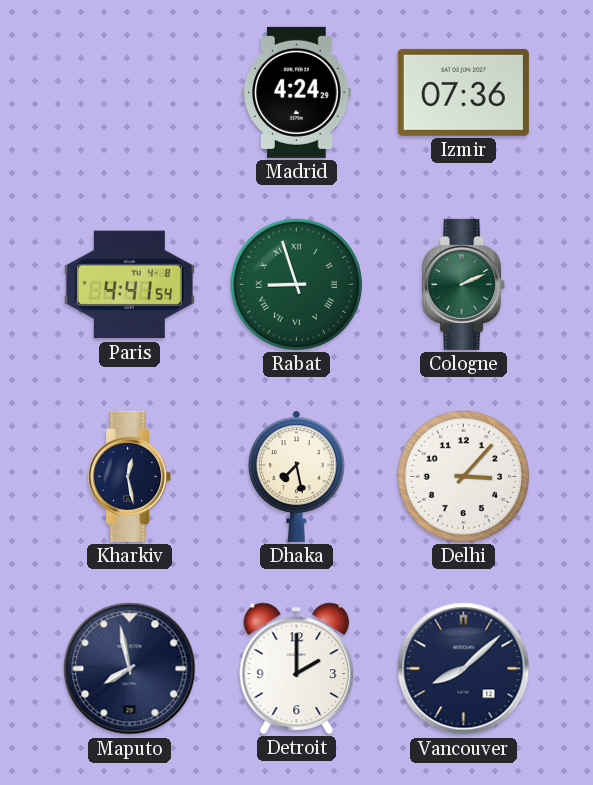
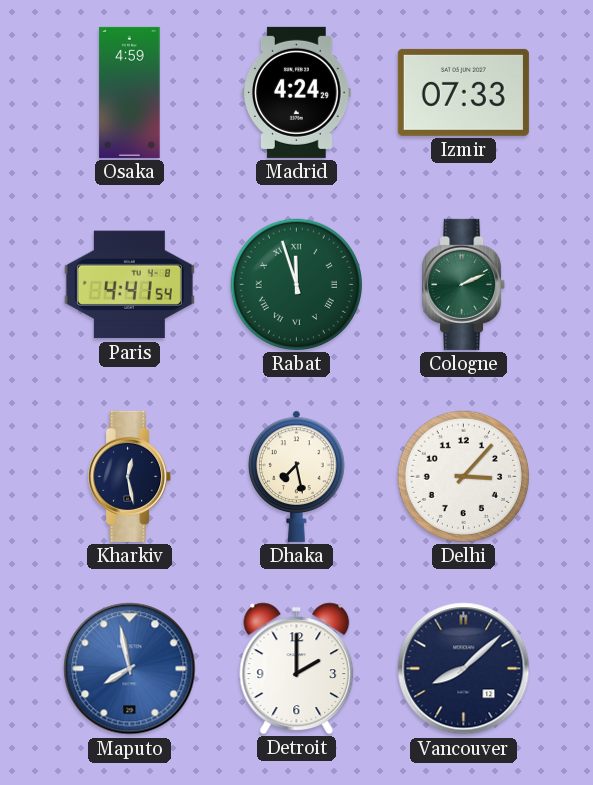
Osaka: none -> 4:59
Izmir: 07:36 -> 07:33
Rabat: 8:57 -> 11:57
Maputo dial: navy -> blue
